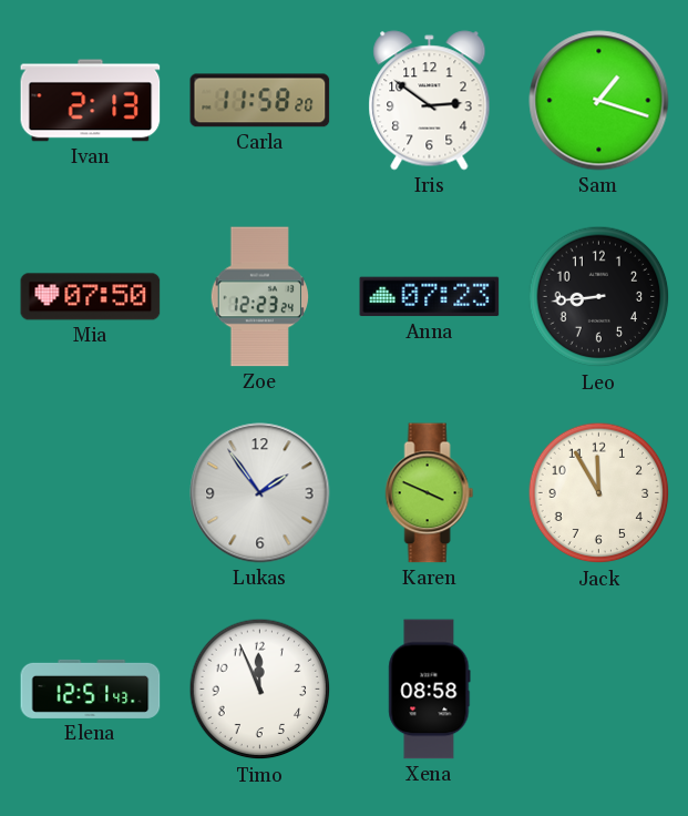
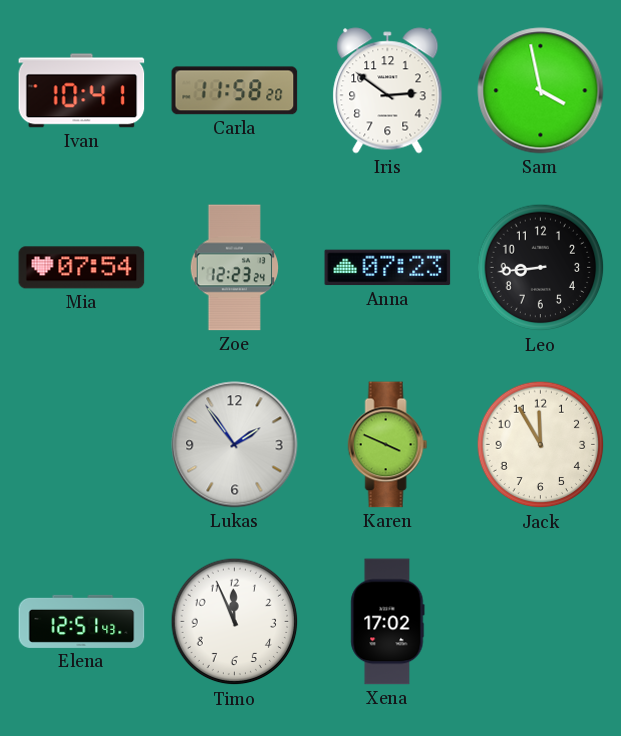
Ivan: 2:13 -> 10:41
Sam: 1:18 -> 3:58
Mia: 07:50 -> 07:54
Xena: 08:58 -> 17:02
